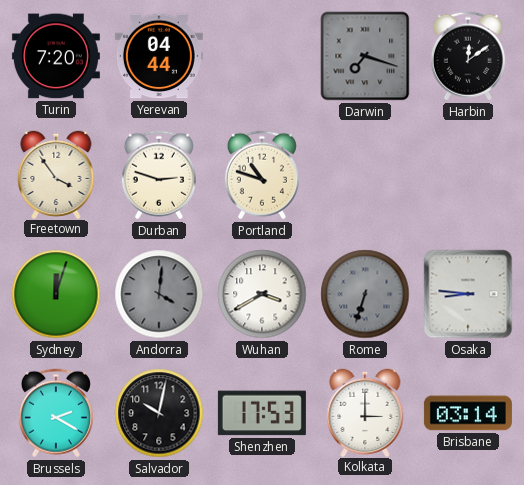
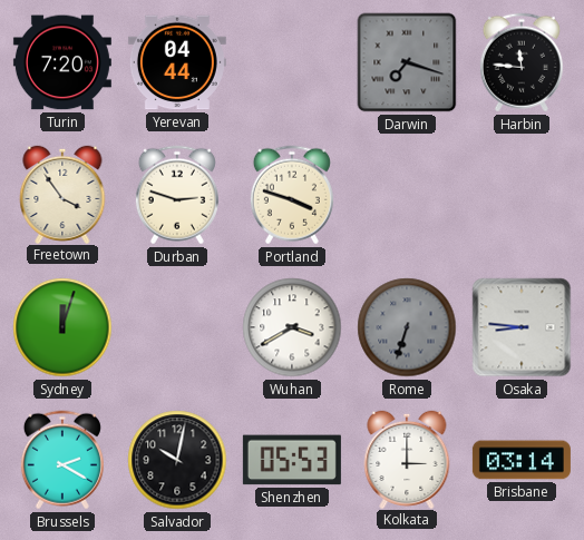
Harbin: 12:09 -> 11:46
Portland: 10:48 -> 3:48
Andorra: 4:01 -> none
Shenzhen: 17:53 -> 05:53
